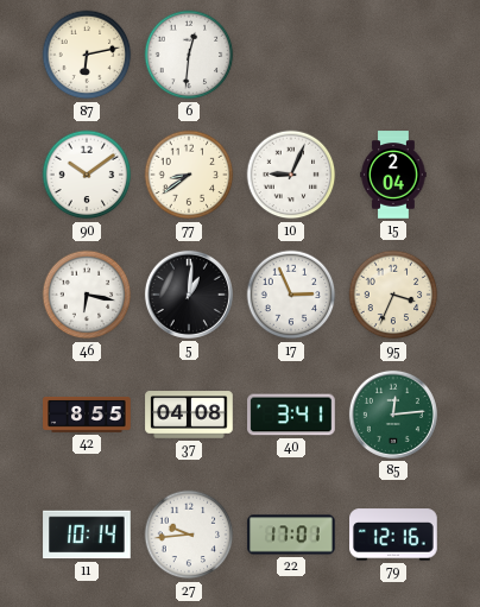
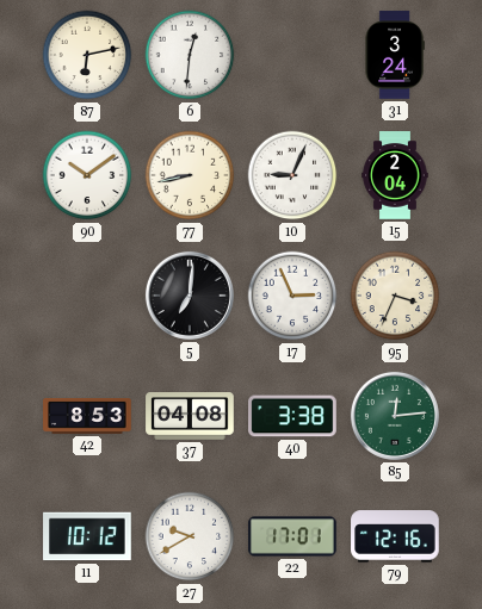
31: none -> 3:24
77: 8:39 -> 8:43
46: 6:17 -> none
5: 1:01 -> 7:01
42: 8:55 -> 8:53
40: 3:41 -> 3:38
11: 10:14 -> 10:12
27: 9:44 -> 9:40
